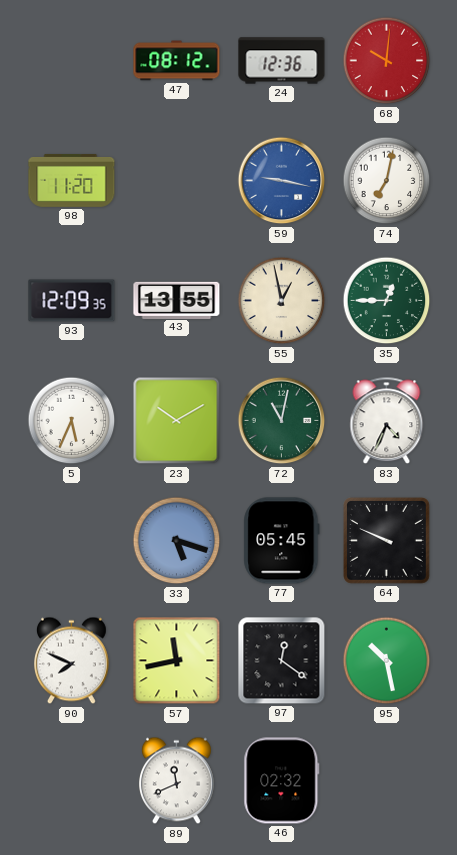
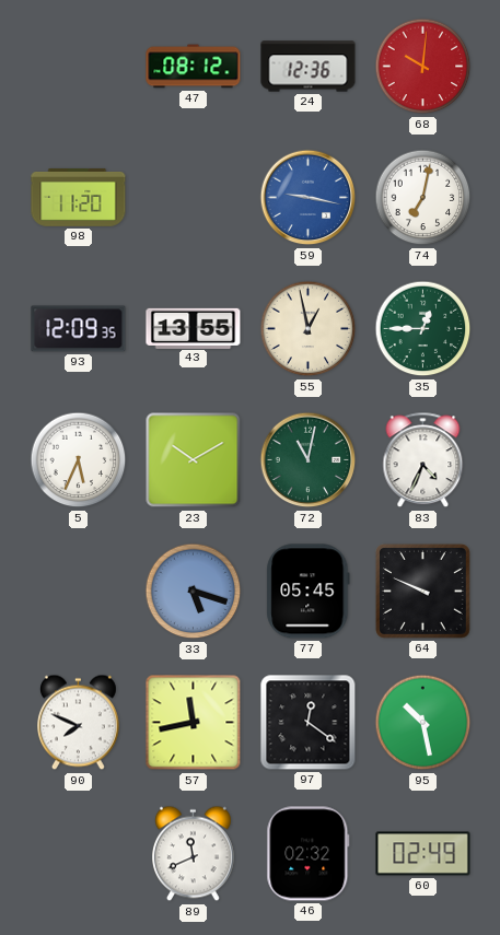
60: none -> 02:49
